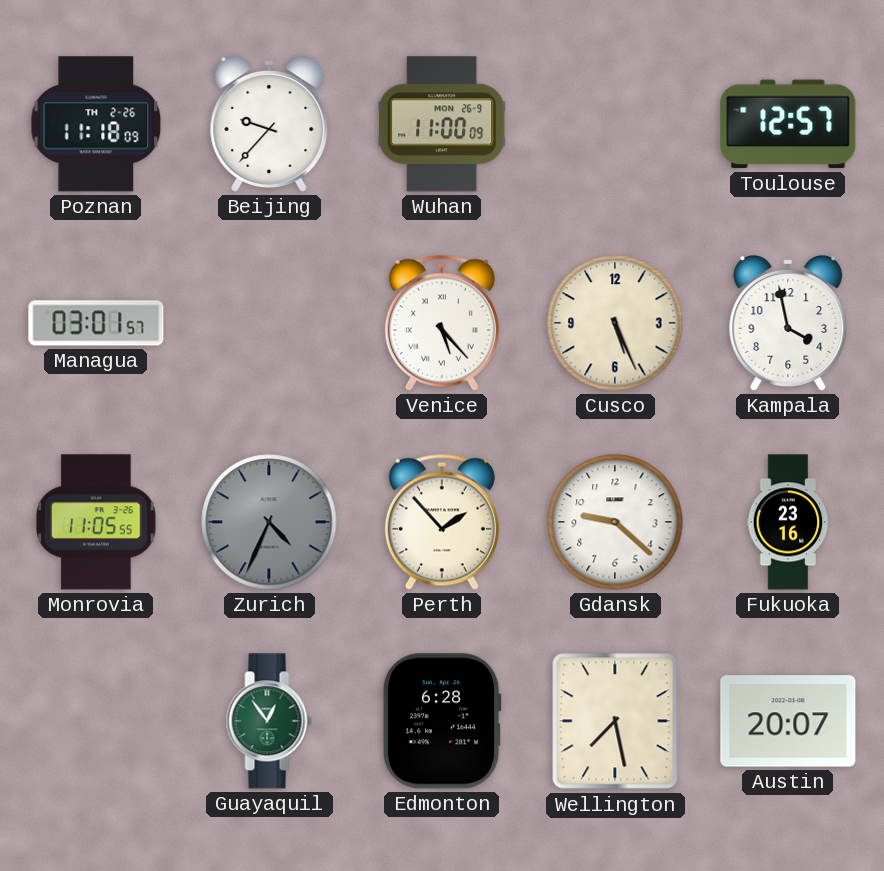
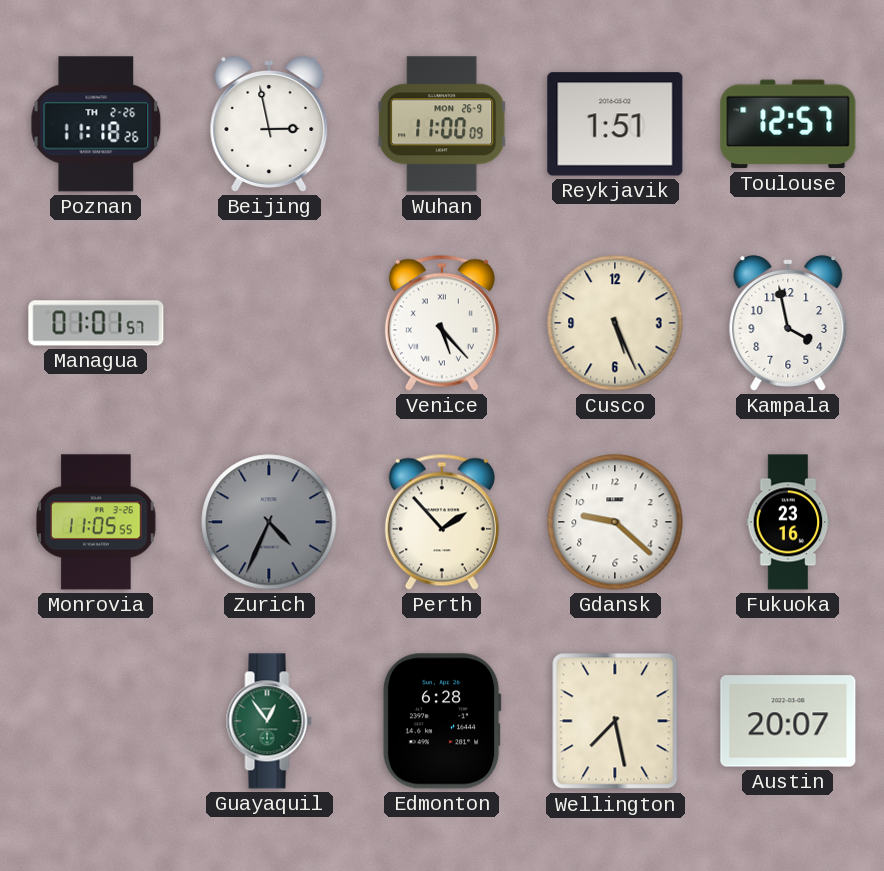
Poznan: 11:18:09 -> 11:18:26
Beijing: 9:37 -> 2:58
Reykjavik: none -> 1:51
Managua: 03:01 -> 01:01
